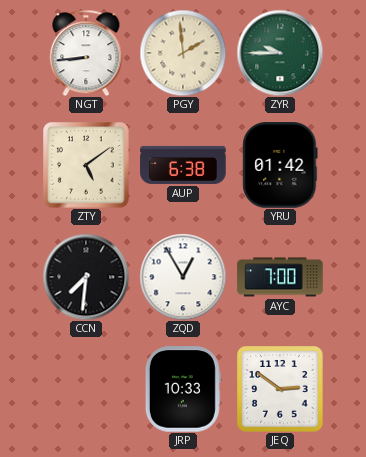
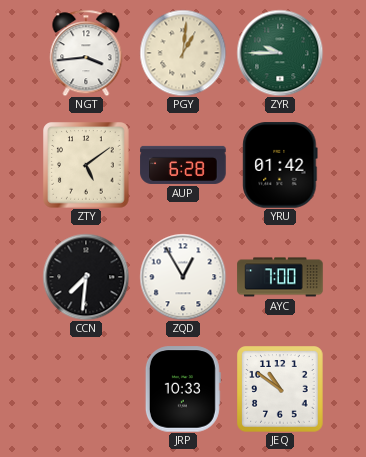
NGT: 8:44 -> 3:44
PGY: 1:59 -> 1:01
AUP: 6:38 -> 6:28
JEQ: 2:51 -> 10:51
